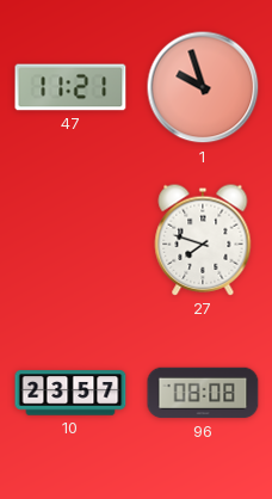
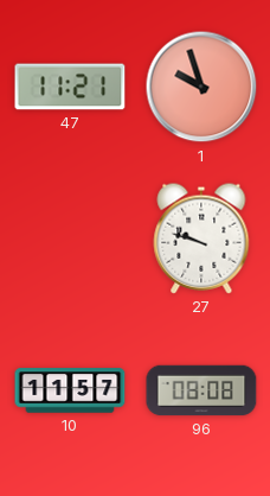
27: 7:48 -> 9:48
10: 23:57 -> 11:57
